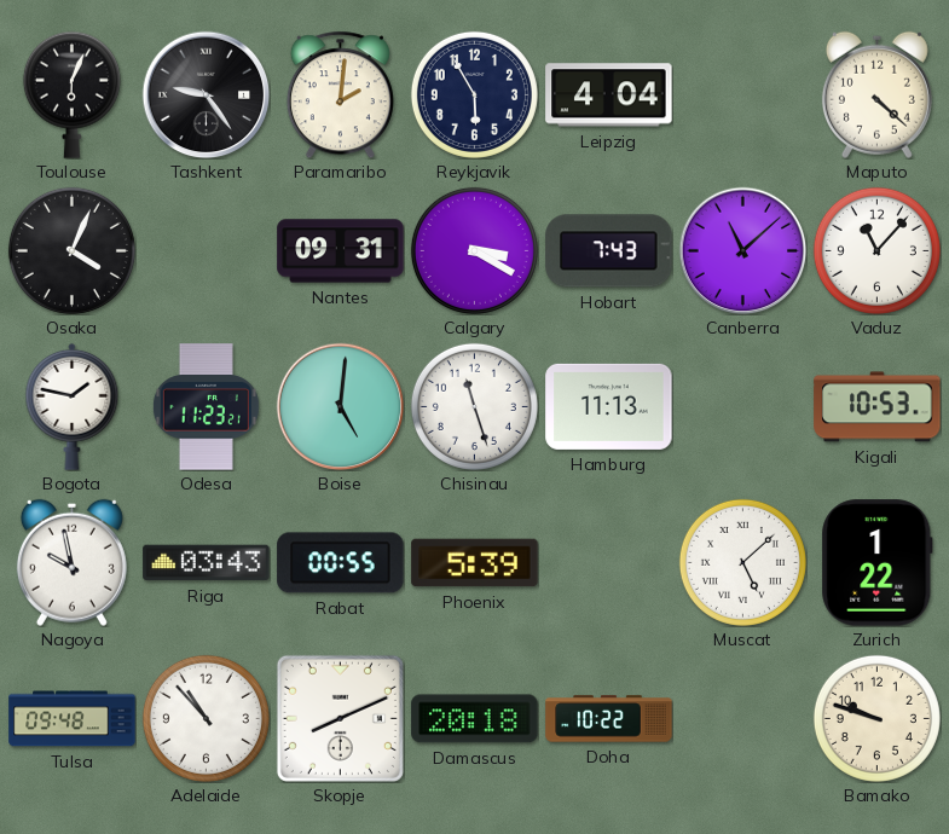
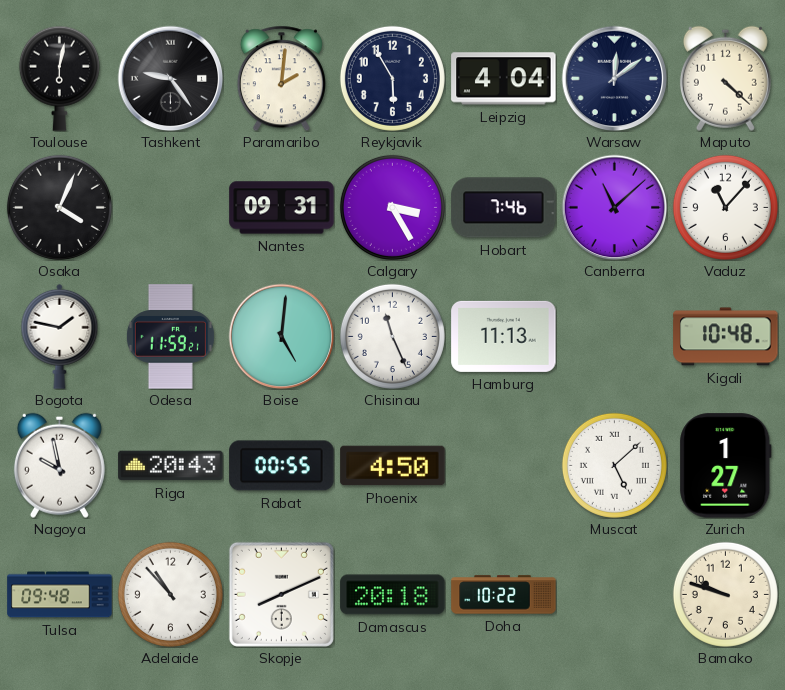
Toulouse: 6:04 -> 6:02
Warsaw: none -> 12:09
Calgary: 3:20 -> 3:25
Hobart: 7:43 -> 7:46
Odesa: 11:23 -> 11:59
Chisinau: 11:27 -> 11:26
Kigali: 10:53 -> 10:48
Riga: 03:43 -> 20:43
Phoenix: 5:39 -> 4:50
Zurich: 1:22 -> 1:27
